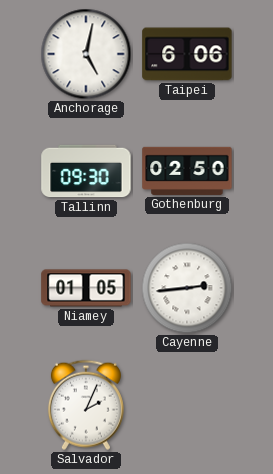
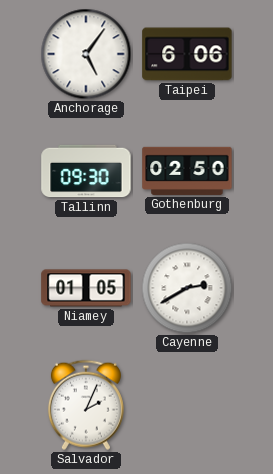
Anchorage: 5:02 -> 5:06
Cayenne: 2:44 -> 2:40
